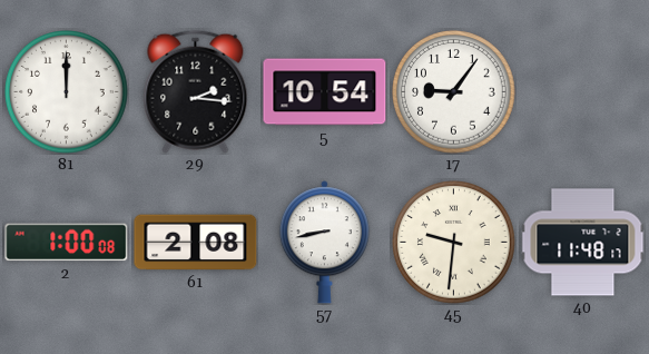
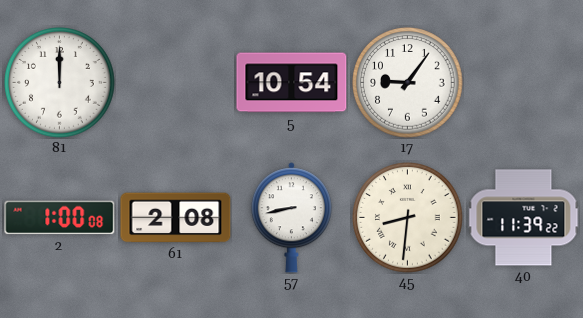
29: 2:16 -> none
45: 9:31 -> 8:31
40: 11:48 -> 11:39
